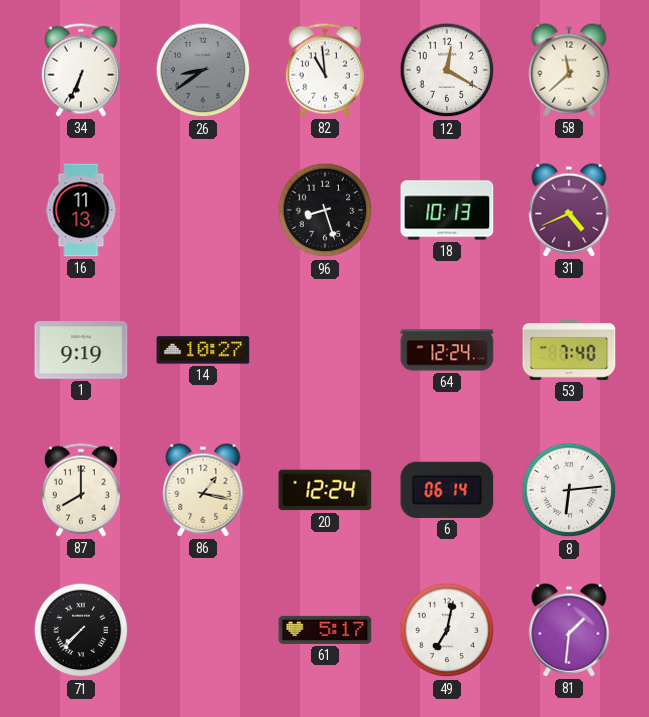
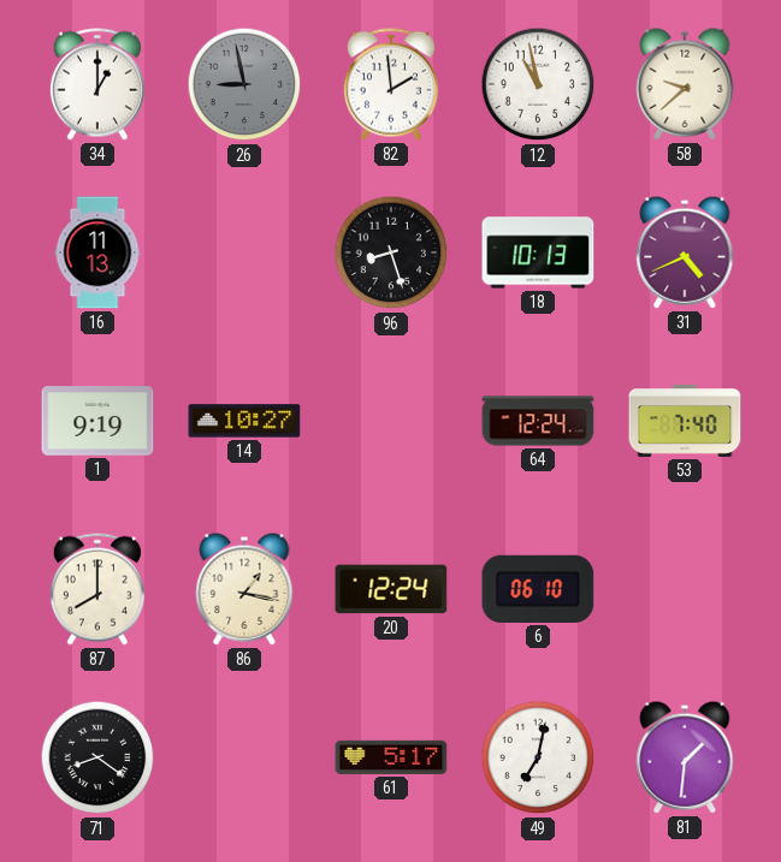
34: 6:34 -> 1:00
26: 8:39 -> 8:58
82: 10:59 -> 1:59
12: 12:20 -> 10:58
58: 11:38 -> 9:38
6: 06:14 -> 06:10
8: 6:14 -> none
71: 7:37 -> 8:21
